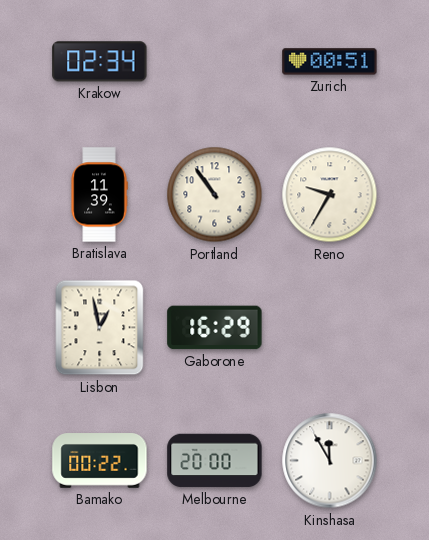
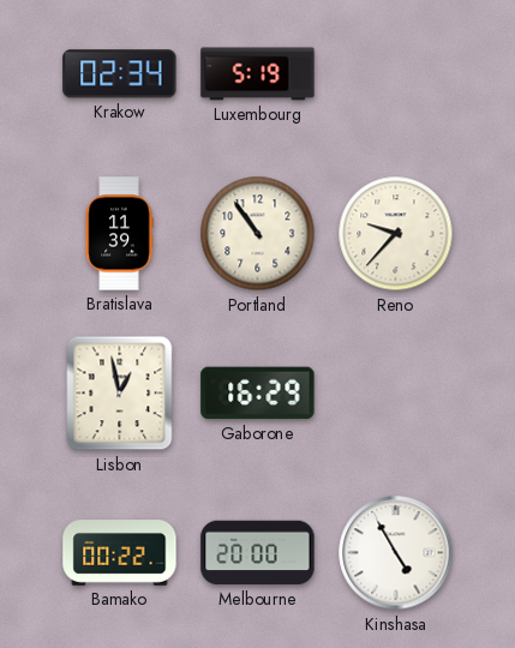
Luxembourg: none -> 5:19
Zurich: 00:51 -> none
Reno: 9:35 -> 9:37
Kinshasa: 11:55 -> 4:55
